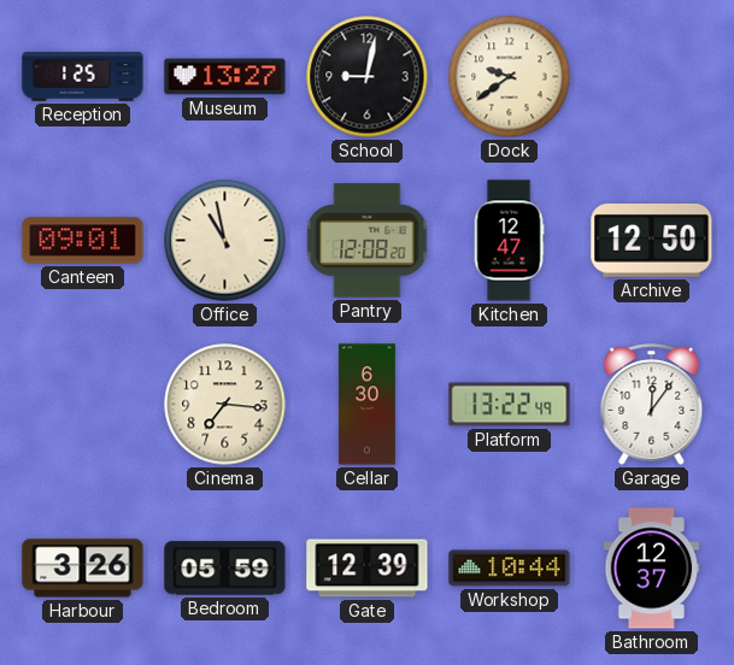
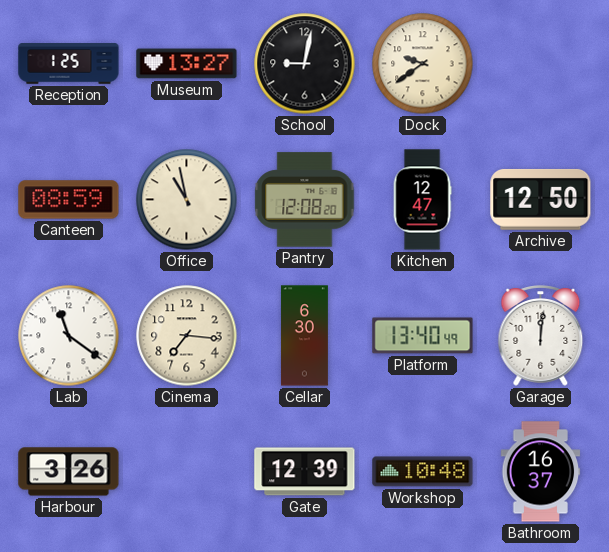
Canteen: 09:01 -> 08:59
Lab: none -> 11:21
Platform: 13:22 -> 13:40
Garage: 12:06 -> 12:01
Bedroom: 05:59 -> none
Workshop: 10:44 -> 10:48
Bathroom: 12:37 -> 16:37
